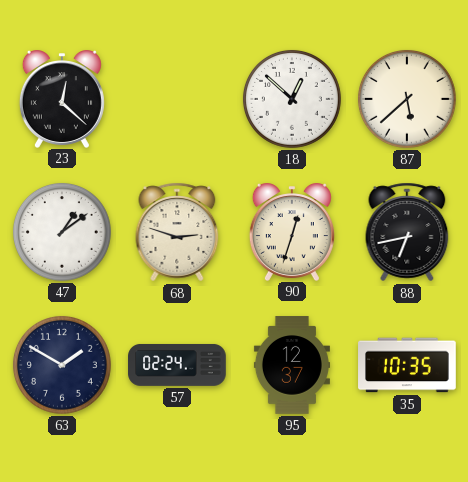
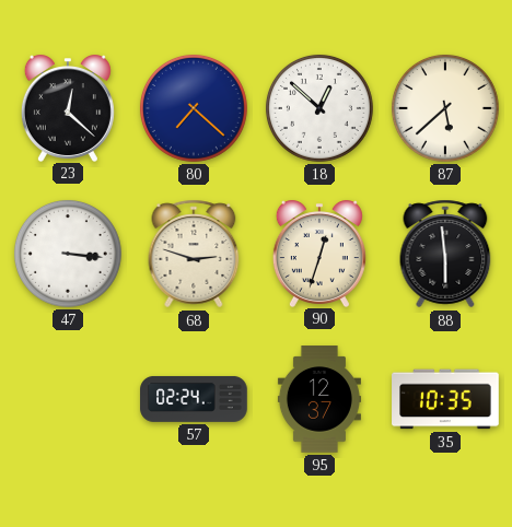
80: none -> 7:22
47: 1:09 -> 3:16
88: 6:43 -> 5:59
63: 1:50 -> none
